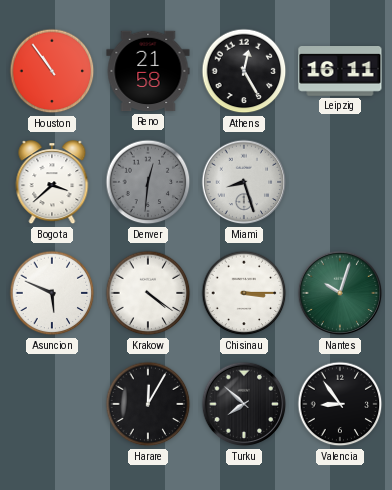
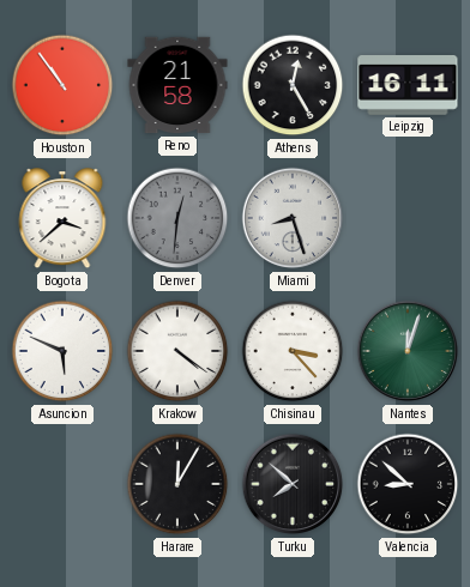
Chisinau: 3:15 -> 3:23
Nantes: 10:03 -> 12:03
Valencia: 8:54 -> 8:52
